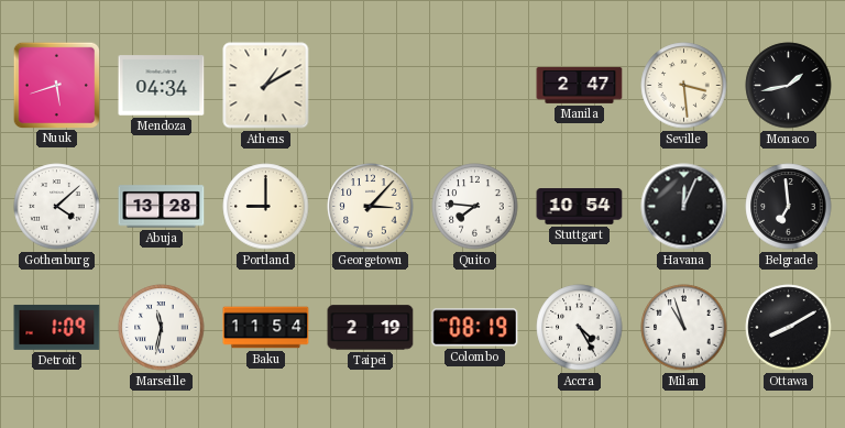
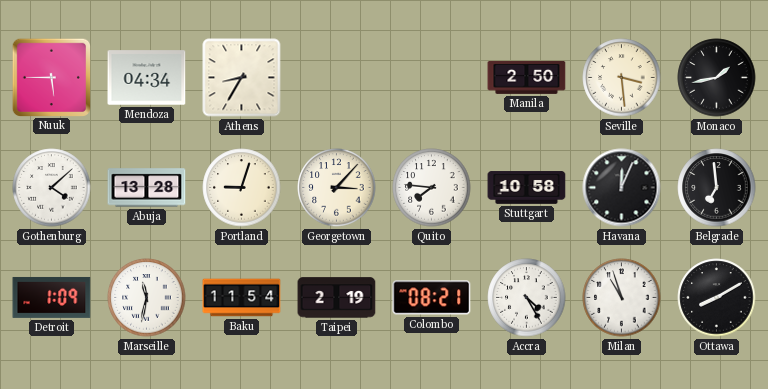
Nuuk: 5:42 -> 5:45
Athens: 1:10 -> 8:35
Manila: 2:47 -> 2:50
Portland: 9:00 -> 9:03
Stuttgart: 10:54 -> 10:58
Colombo: 08:19 -> 08:21
